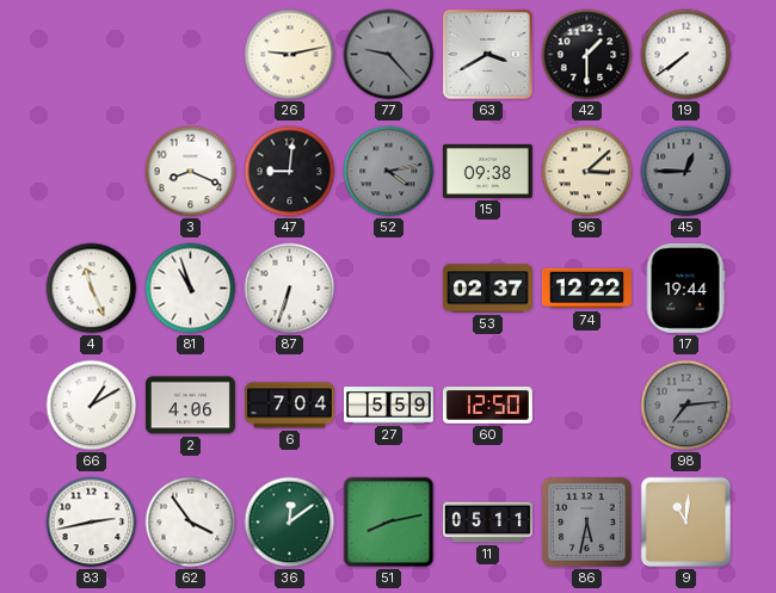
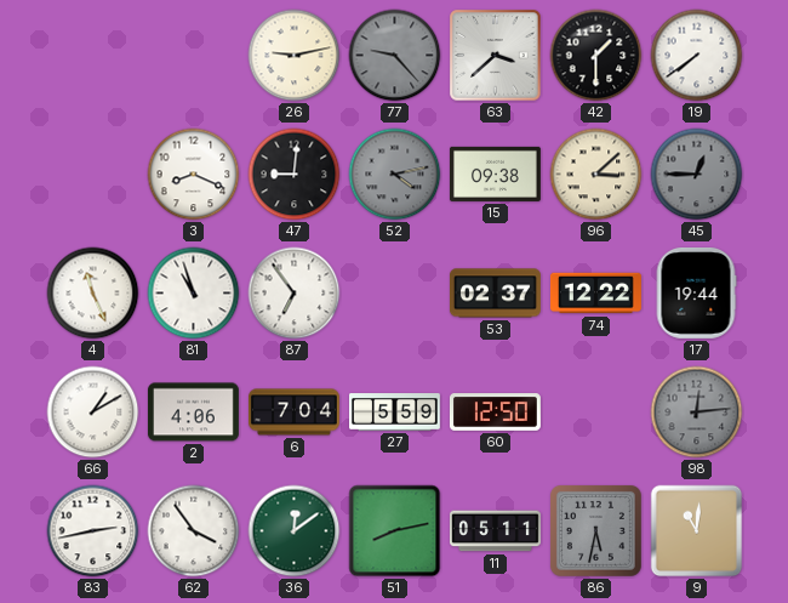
63: 3:40 -> 3:38
87: 6:33 -> 6:54
98: 7:14 -> 12:14
